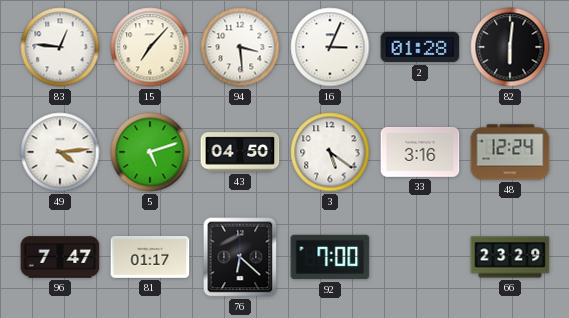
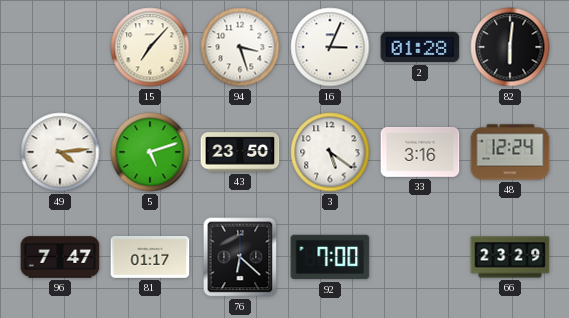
83: 12:46 -> none
94: 3:29 -> 3:27
43: 04:50 -> 23:50
